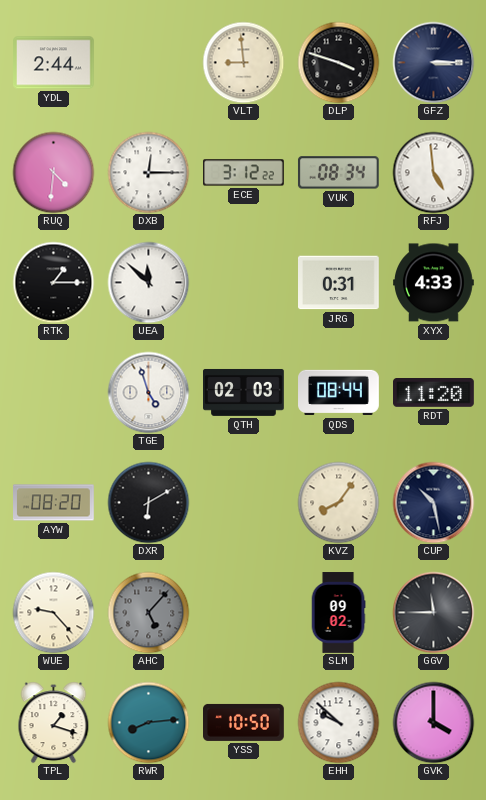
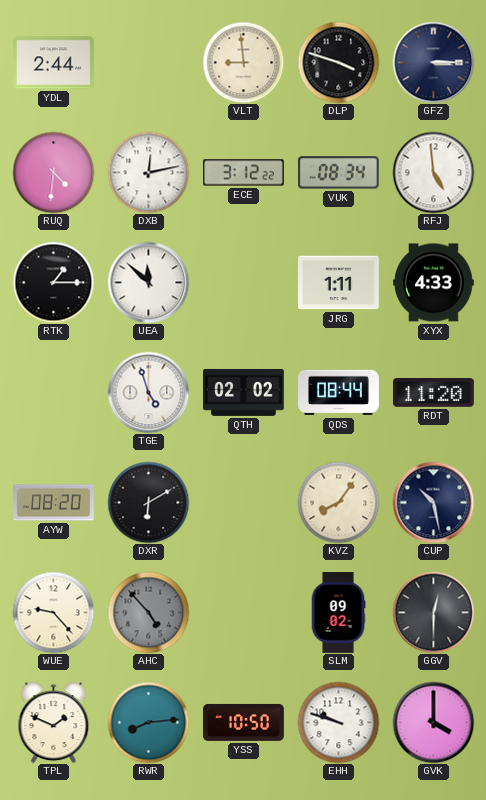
DXB: 12:15 -> 12:13
JRG: 0:31 -> 1:11
QTH: 02:03 -> 02:02
AHC: 5:07 -> 4:53
GGV: 11:45 -> 12:30
TPL: 1:18 -> 1:49
EHH: 9:52 -> 9:48
